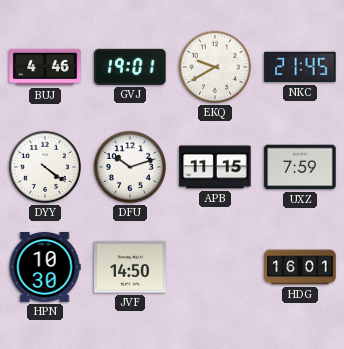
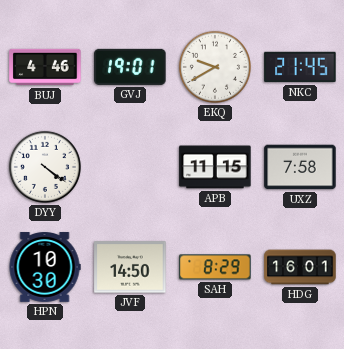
DFU: 10:12 -> none
UXZ: 7:59 -> 7:58
SAH: none -> 8:29
